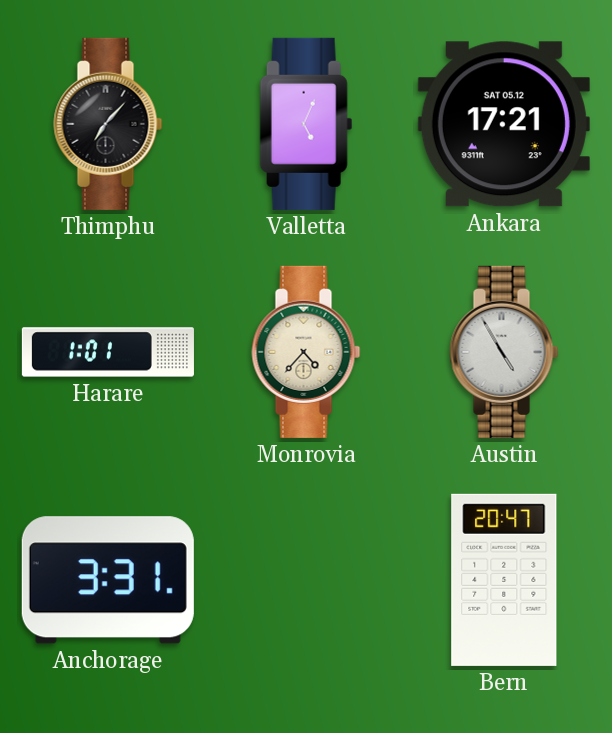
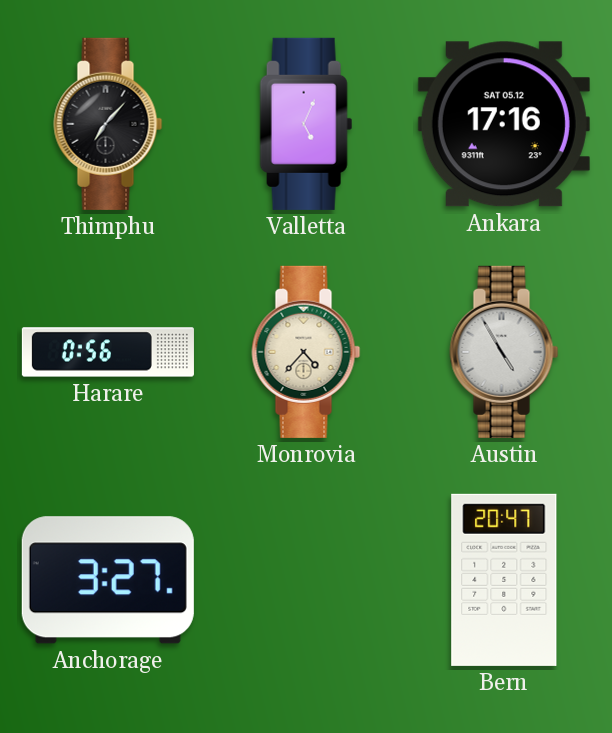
Ankara: 17:21 -> 17:16
Harare: 1:01 -> 0:56
Anchorage: 3:31 -> 3:27
